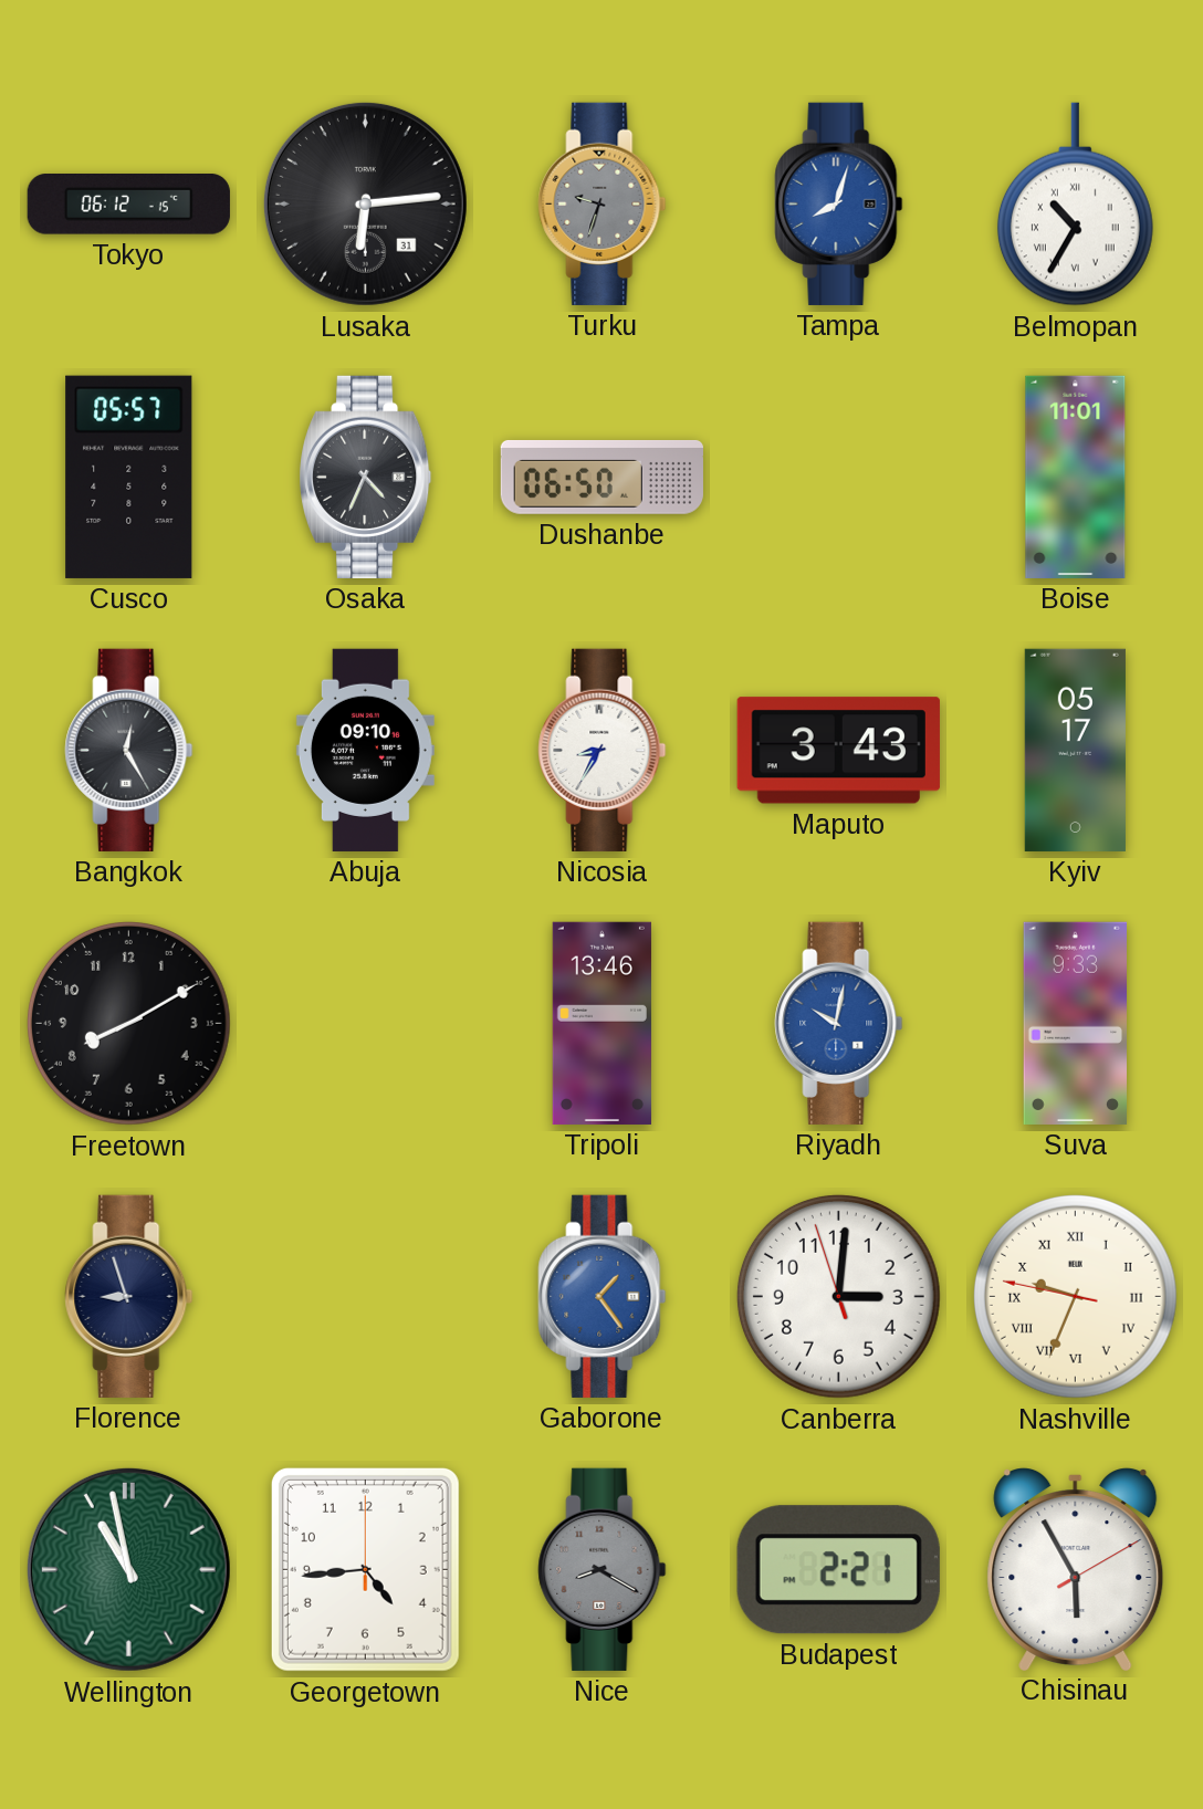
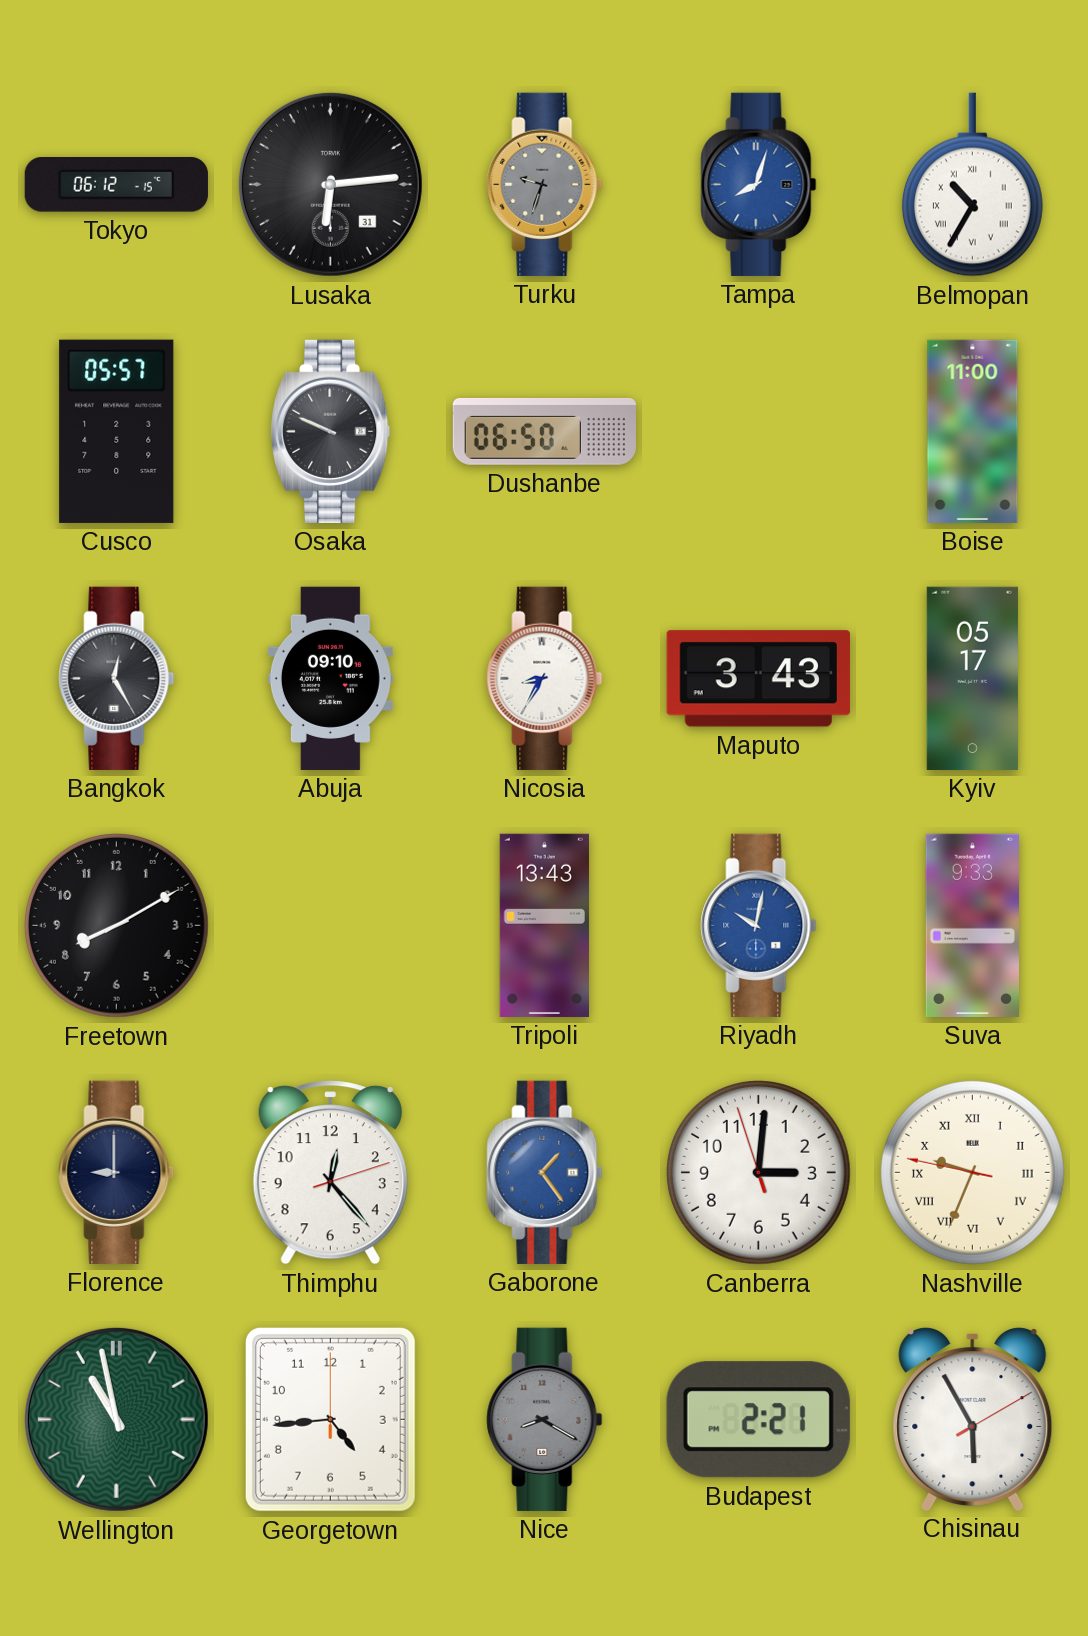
Osaka: 4:34 -> 9:49
Boise: 11:01 -> 11:00
Tripoli: 13:46 -> 13:43
Florence: 8:57 -> 9:00
Thimphu: none -> 12:23
